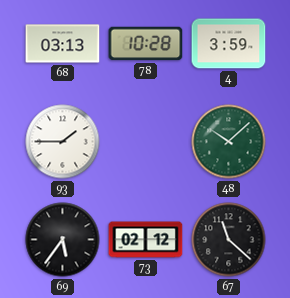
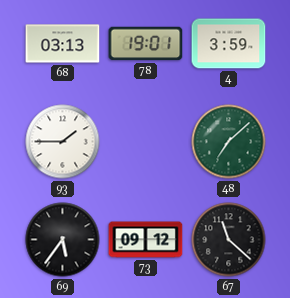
78: 10:28 -> 19:01
48: 10:08 -> 7:08
73: 02:12 -> 09:12
